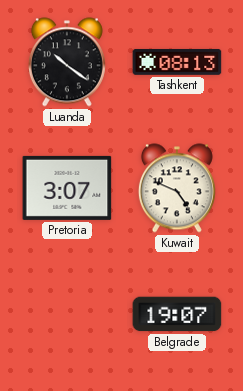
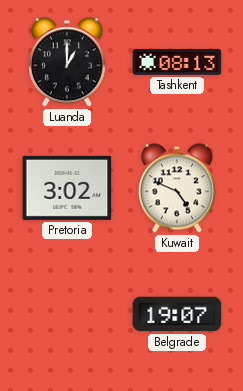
Luanda: 10:21 -> 1:00
Pretoria: 3:07 -> 3:02
